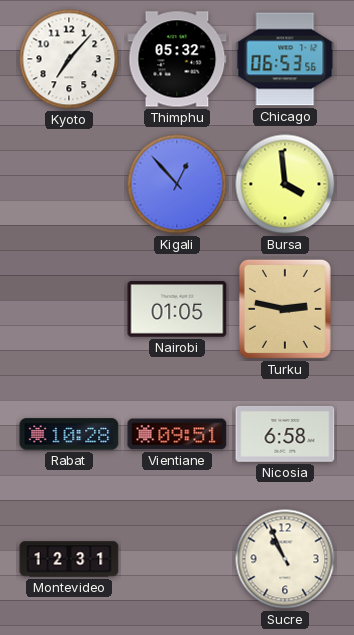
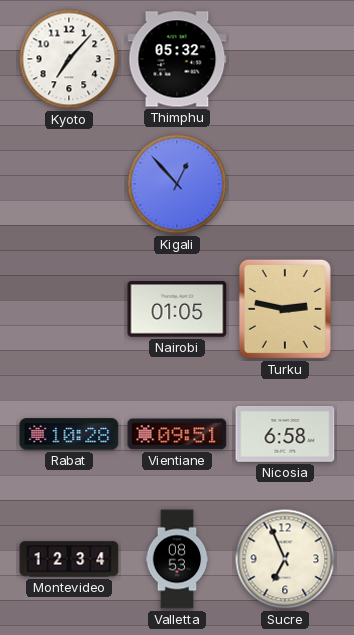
Chicago: 06:53 -> none
Bursa: 3:59 -> none
Montevideo: 12:31 -> 12:34
Valletta: none -> 08:53
Sucre: 10:56 -> 6:56
